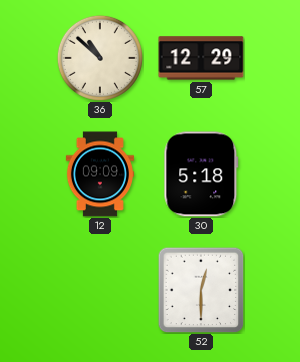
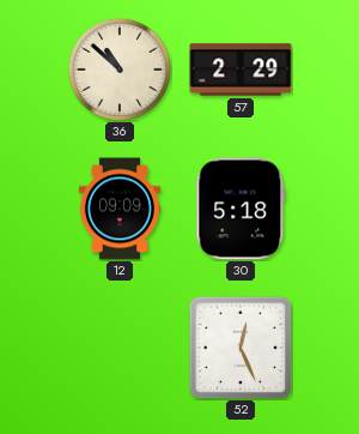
57: 12:29 -> 2:29
52: 12:30 -> 12:26
